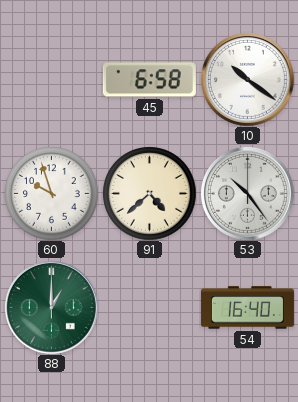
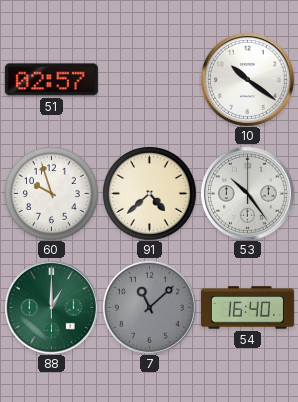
51: none -> 02:57
45: 6:58 -> none
7: none -> 11:08
